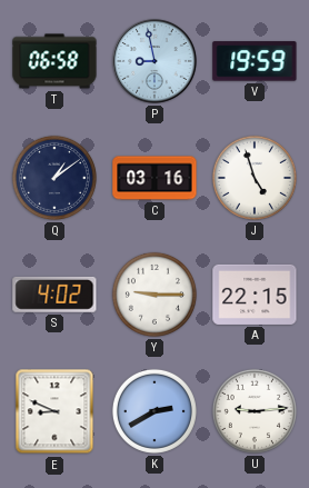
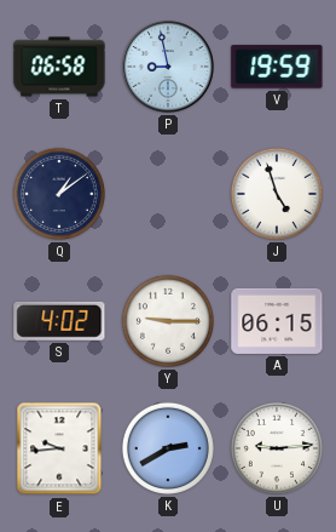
C: 03:16 -> none
A: 22:15 -> 06:15
E: 8:49 -> 9:44
